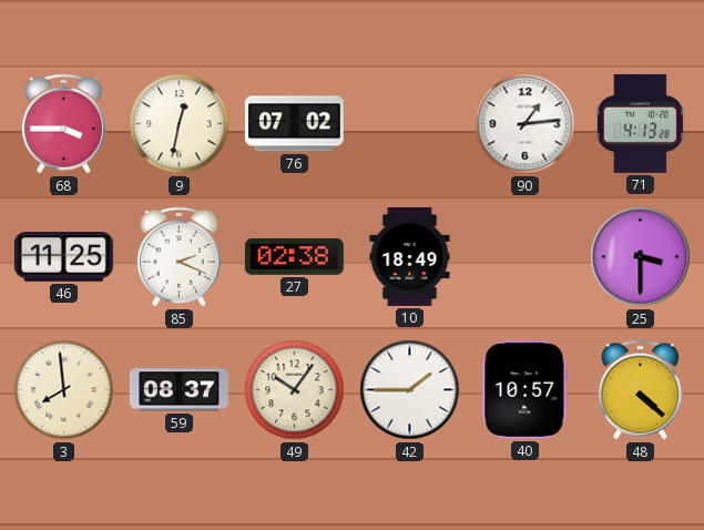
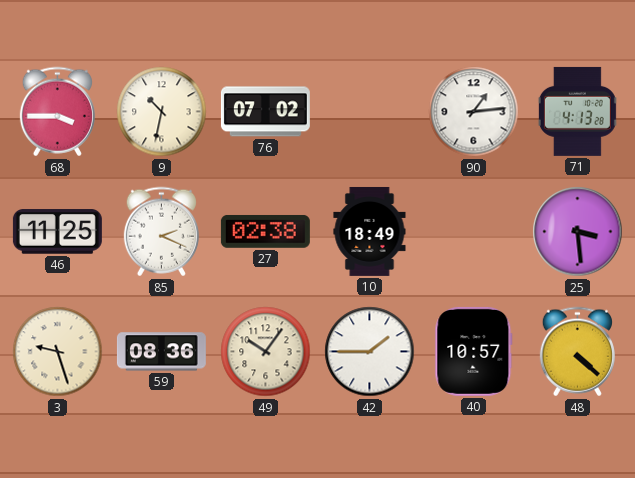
9: 12:32 -> 10:32
25: 3:30 -> 3:29
3: 7:59 -> 9:27
59: 08:37 -> 08:36
